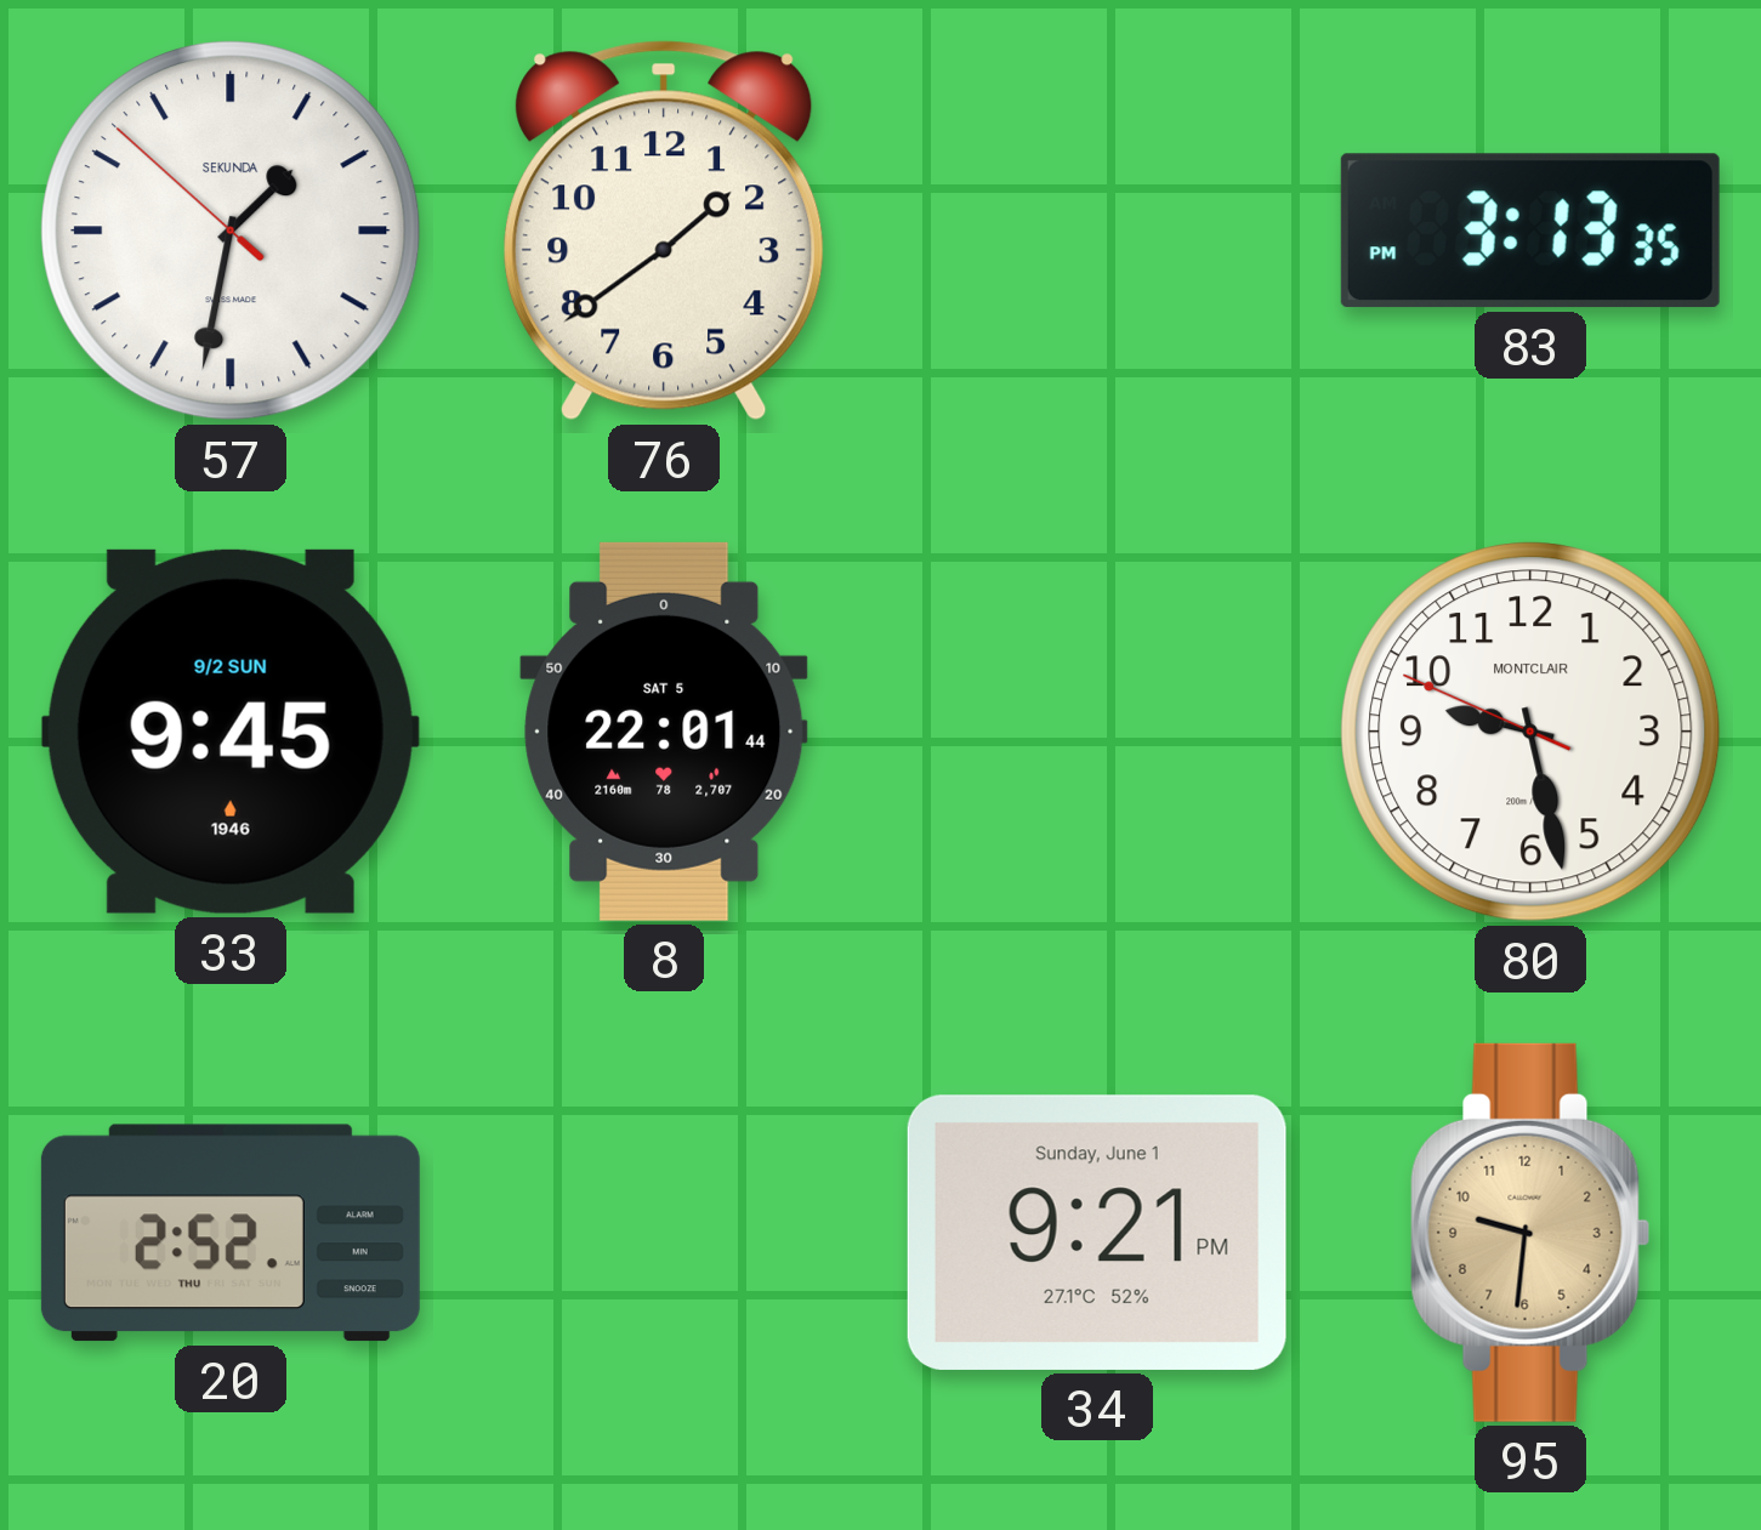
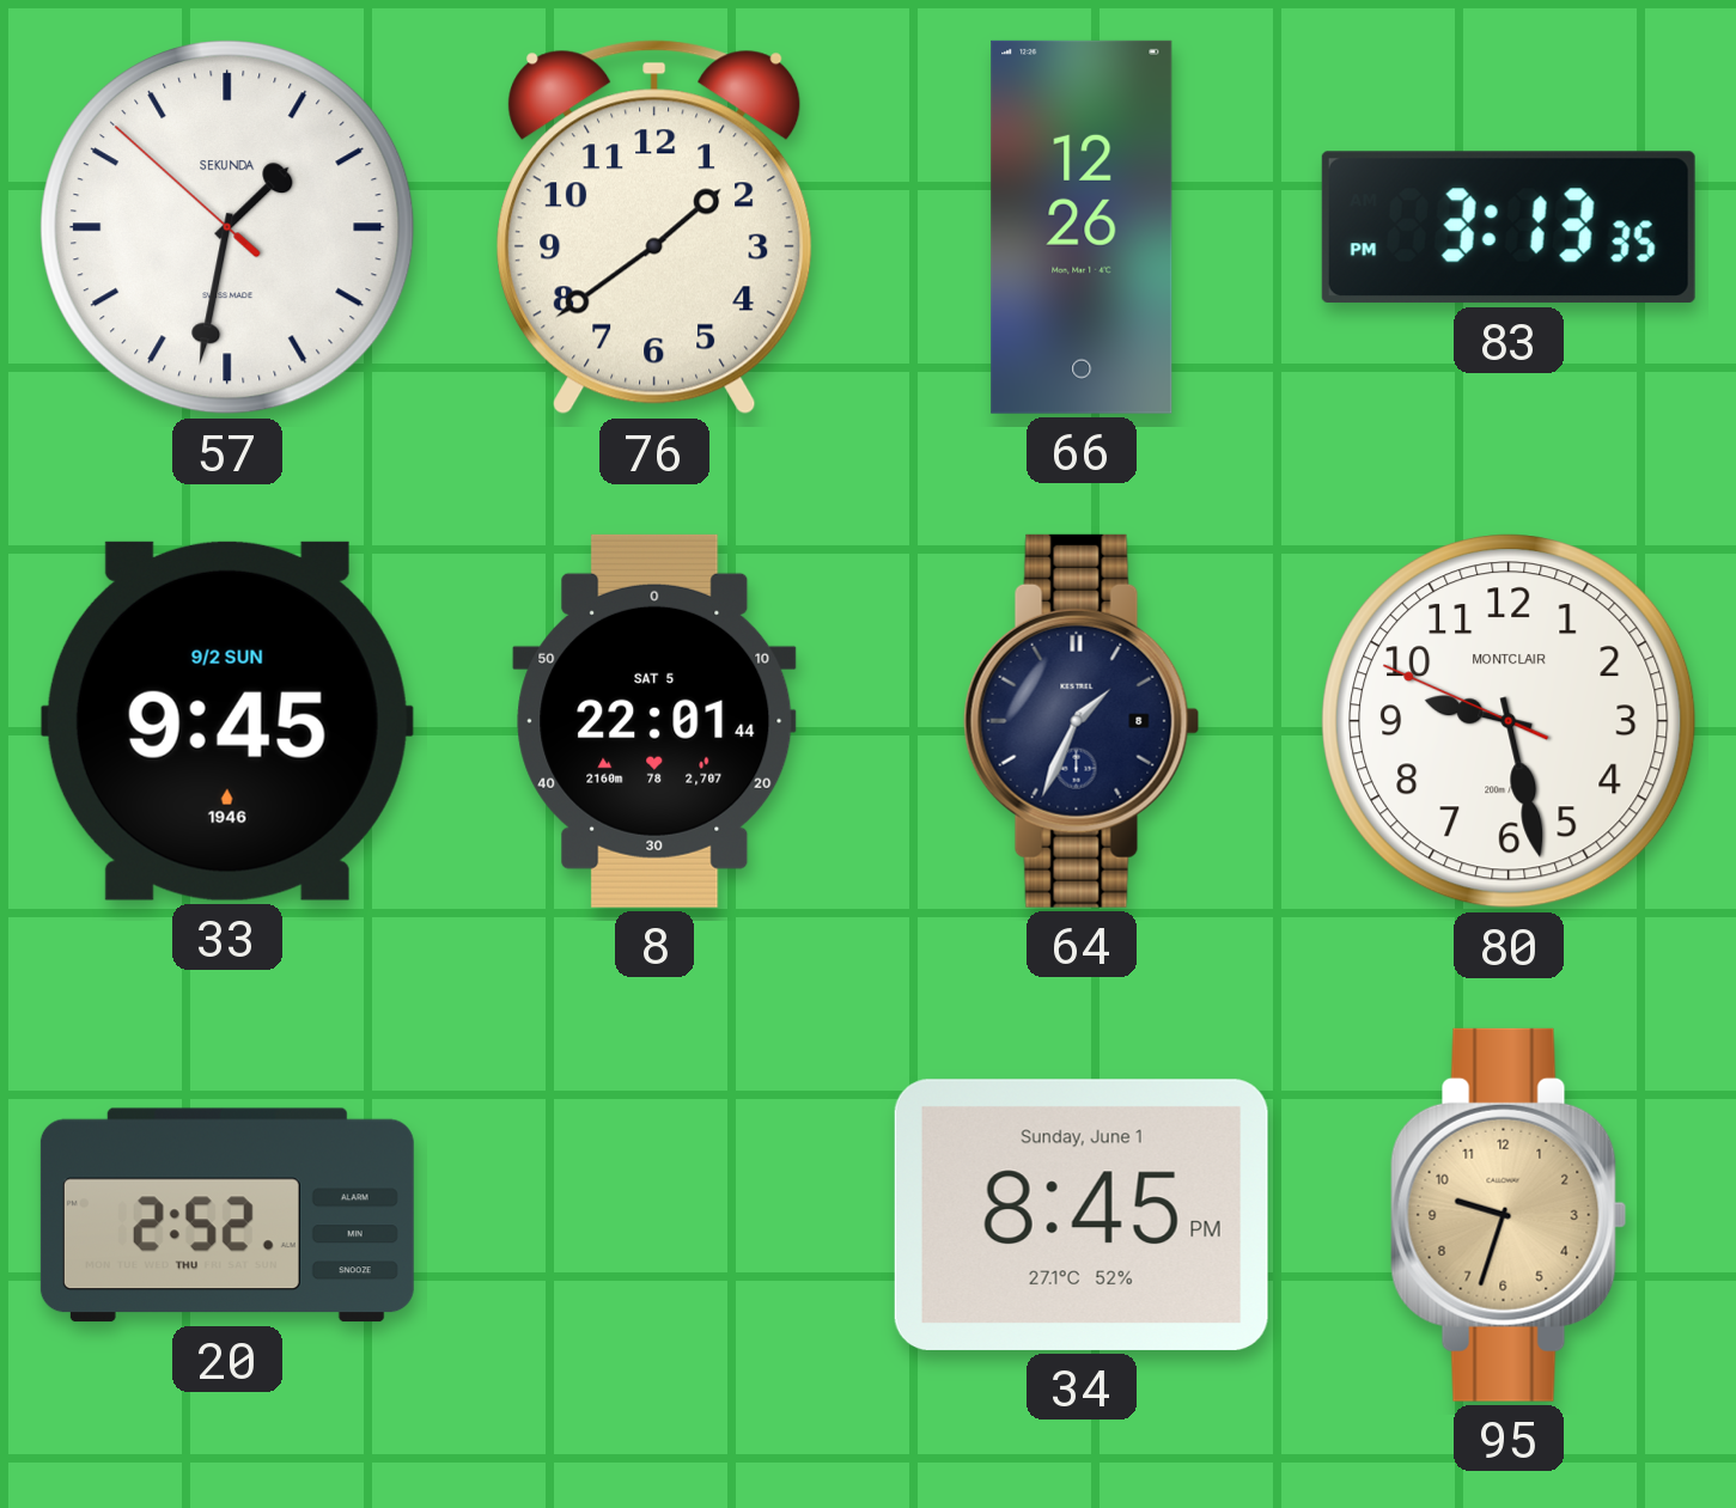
66: none -> 12:26
64: none -> 1:34
34: 9:21 -> 8:45
95: 9:31 -> 9:33
